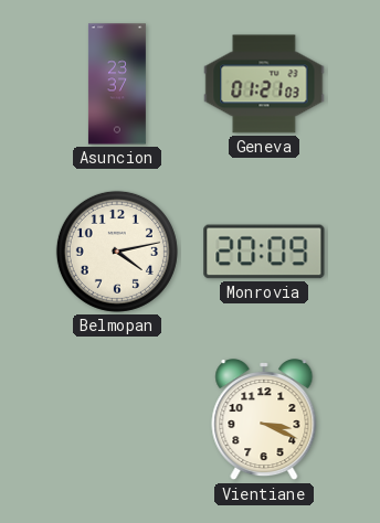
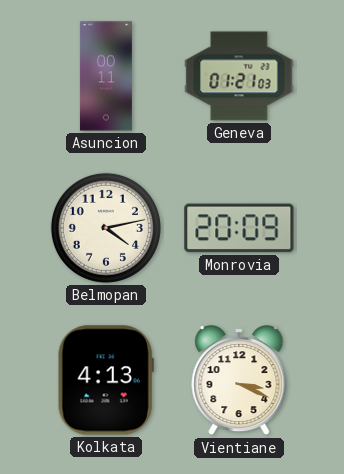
Asuncion: 23:37 -> 00:11
Kolkata: none -> 4:13
